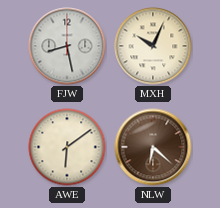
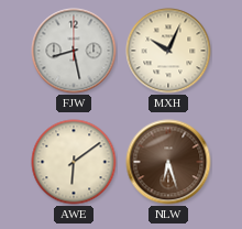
NLW: 6:22 -> 6:27
